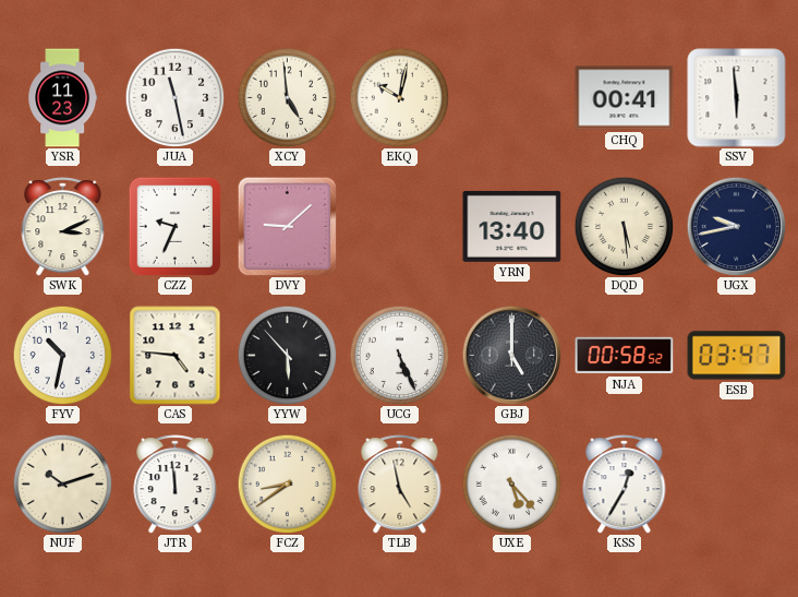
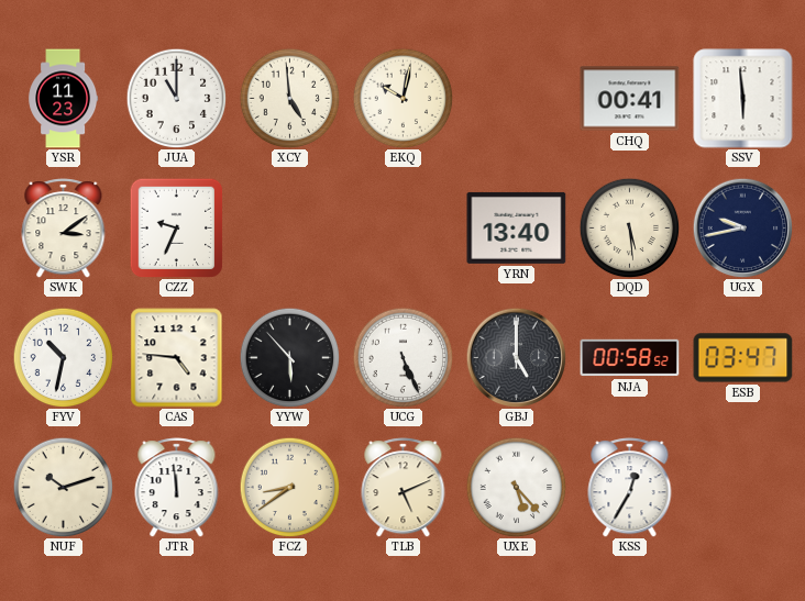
JUA: 11:28 -> 11:00
SWK: 3:11 -> 3:09
DVY: 9:08 -> none
TLB: 4:58 -> 5:11
